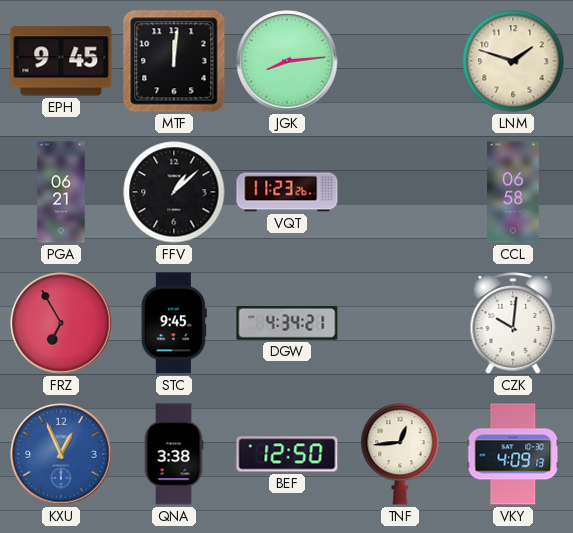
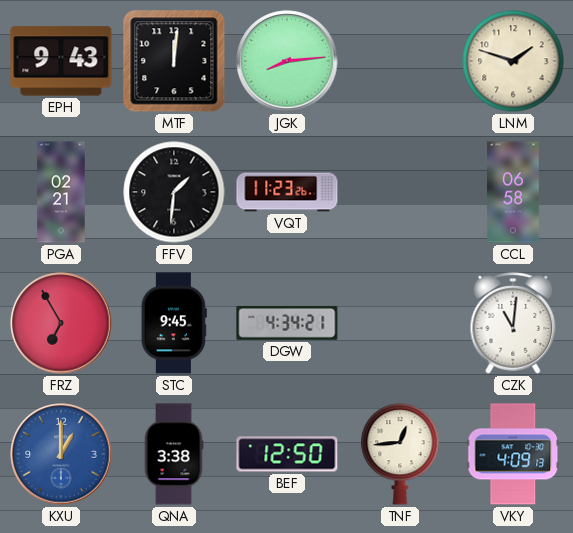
EPH: 9:45 -> 9:43
PGA: 06:21 -> 02:21
FFV: 1:08 -> 1:31
CZK: 10:01 -> 11:01
KXU: 12:56 -> 1:00
